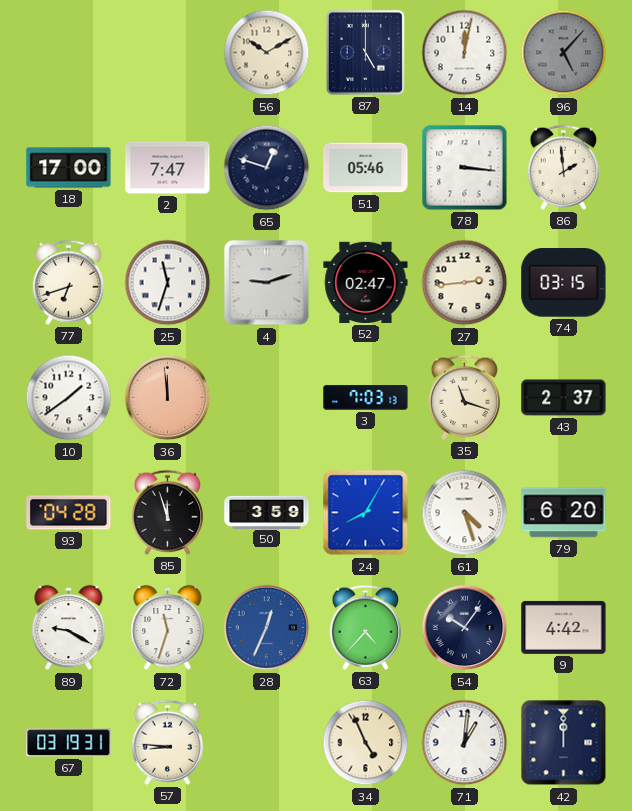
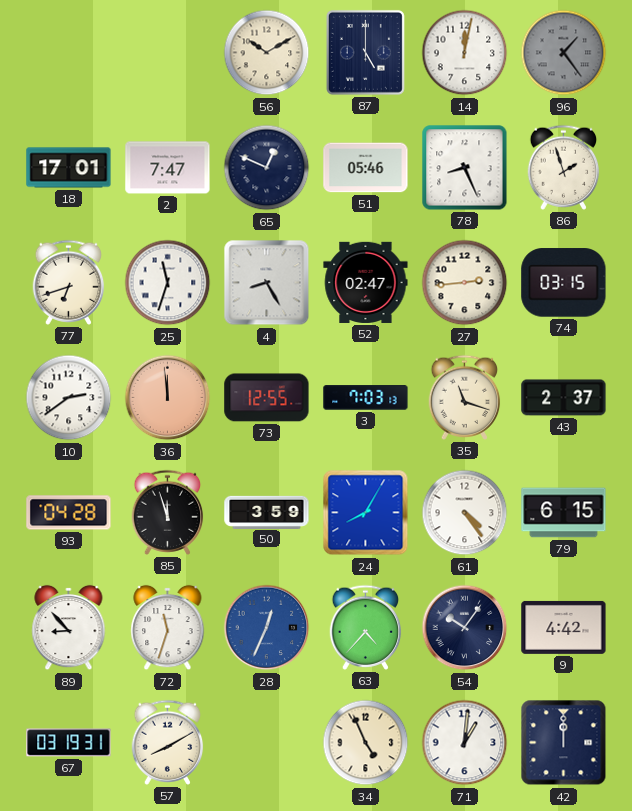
96: 5:07 -> 1:24
18: 17:00 -> 17:01
65: 12:48 -> 12:49
78: 3:16 -> 8:26
86: 1:59 -> 1:57
4: 9:12 -> 8:25
10: 1:39 -> 2:39
73: none -> 12:55
61: 4:27 -> 4:24
79: 6:20 -> 6:15
89: 9:20 -> 8:53
57: 8:46 -> 8:10
